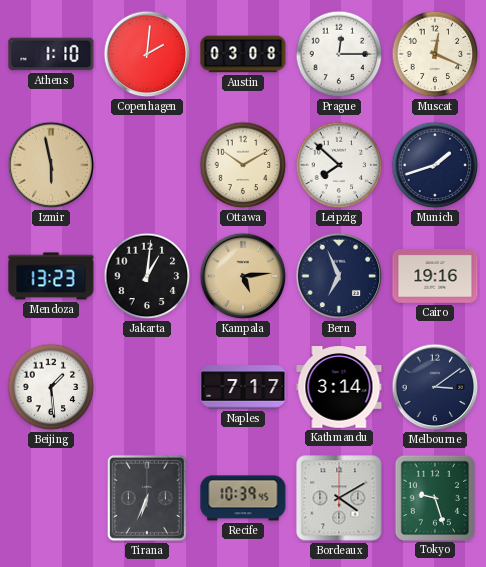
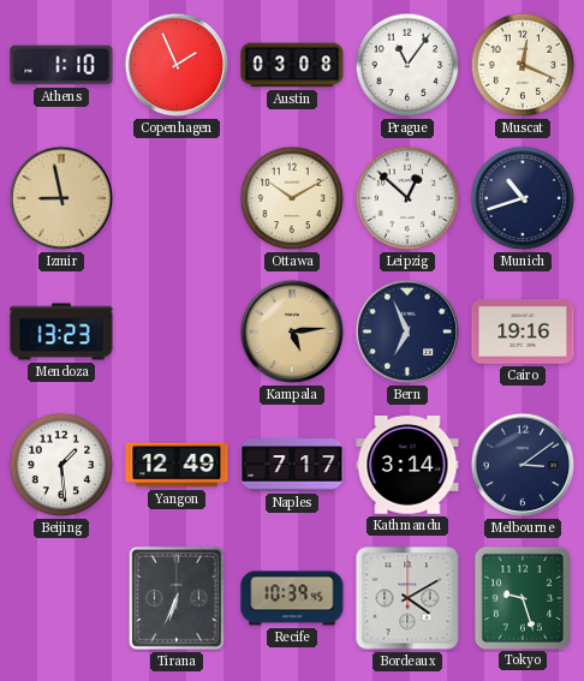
Copenhagen: 2:01 -> 1:56
Prague: 12:15 -> 11:06
Izmir: 5:58 -> 8:58
Leipzig: 7:52 -> 12:52
Munich: 1:42 -> 10:42
Jakarta: 1:01 -> none
Yangon: none -> 12:49
